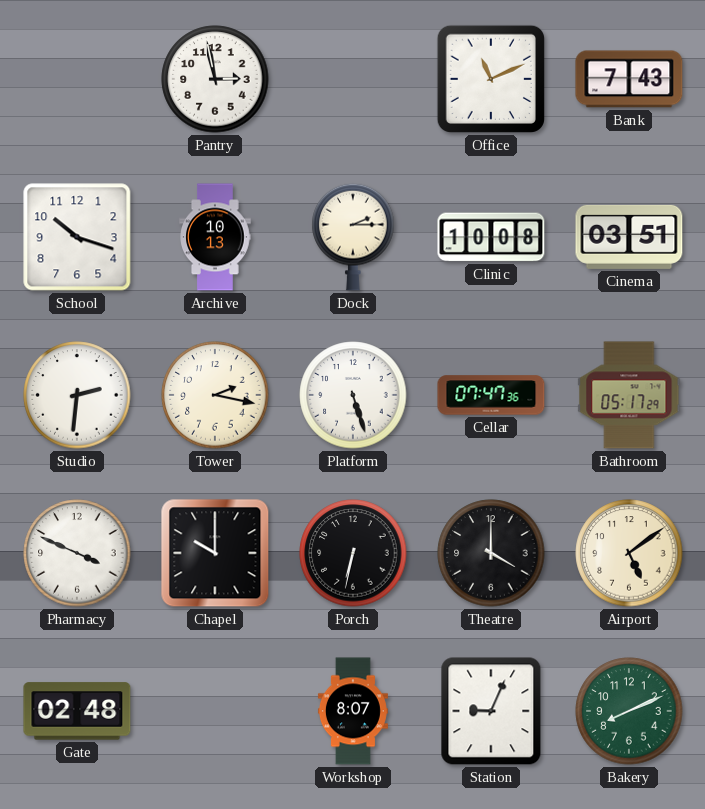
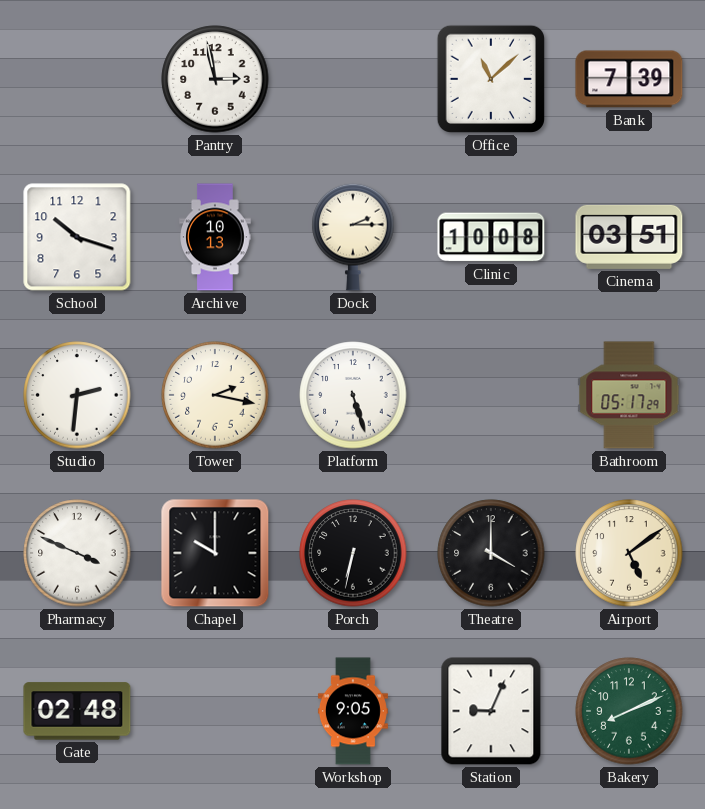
Office: 11:11 -> 11:08
Bank: 7:43 -> 7:39
Cellar: 07:47 -> none
Workshop: 8:07 -> 9:05
